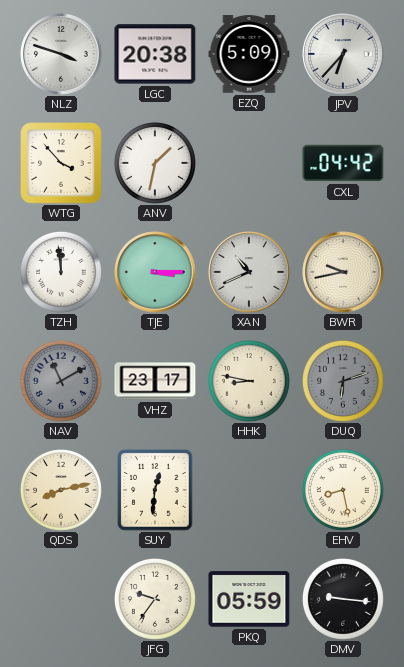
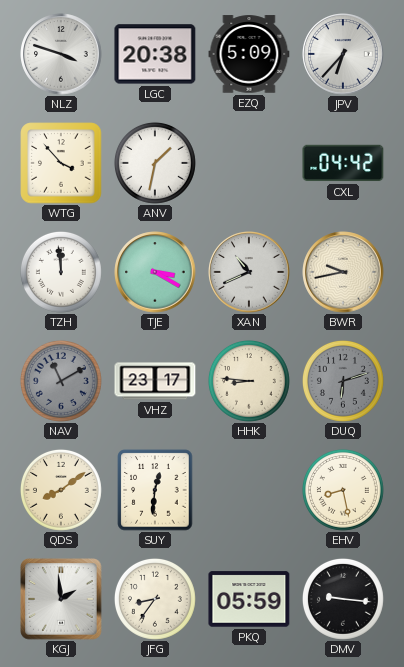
TJE: 3:15 -> 3:20
HHK: 8:47 -> 8:46
QDS: 8:13 -> 8:09
KGJ: none -> 1:59
JFG: 9:36 -> 8:36
